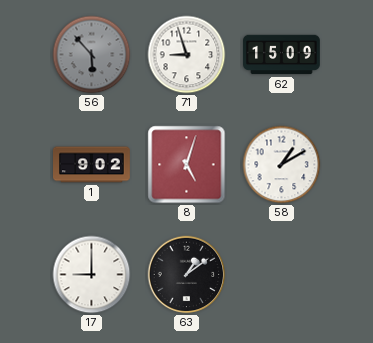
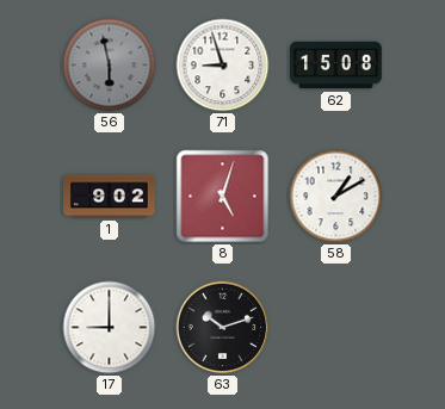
56: 5:53 -> 5:58
62: 15:09 -> 15:08
63: 1:09 -> 10:12
